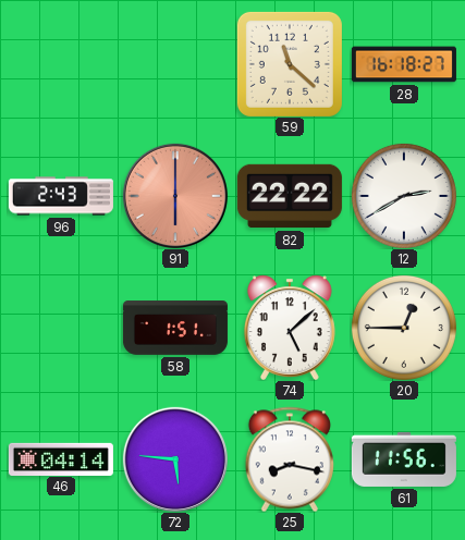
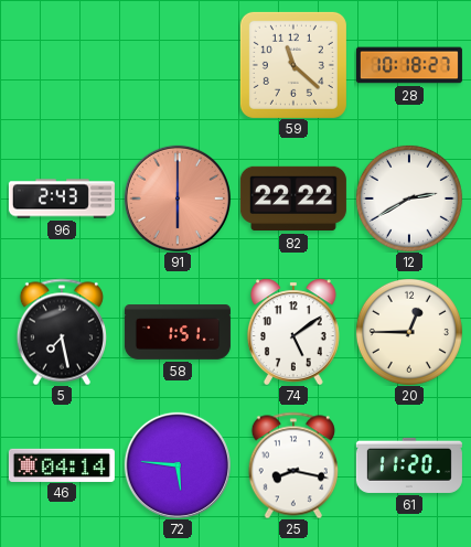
28: 16:18 -> 10:18
5: none -> 7:28
74: 5:08 -> 5:09
61: 11:56 -> 11:20
